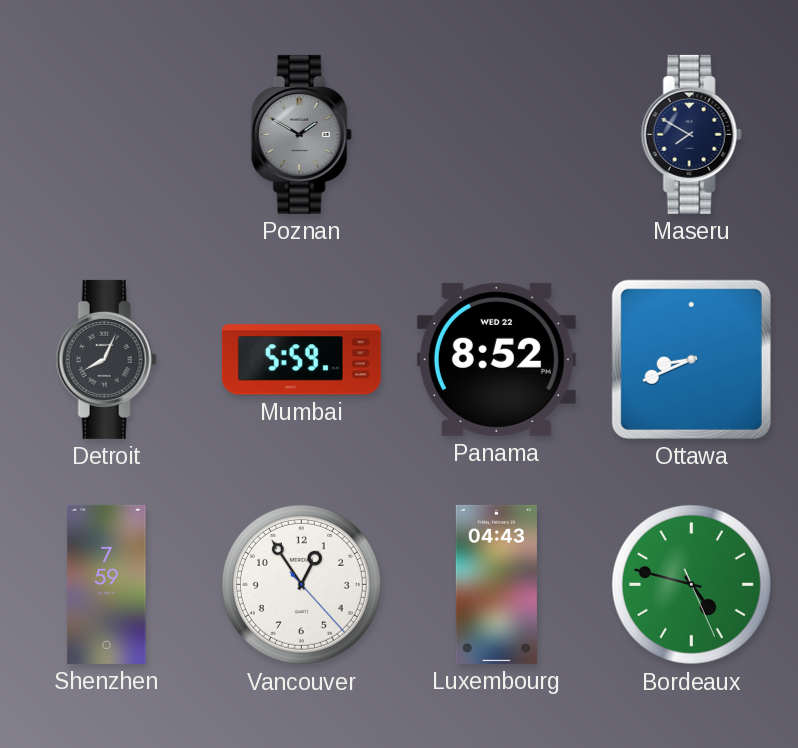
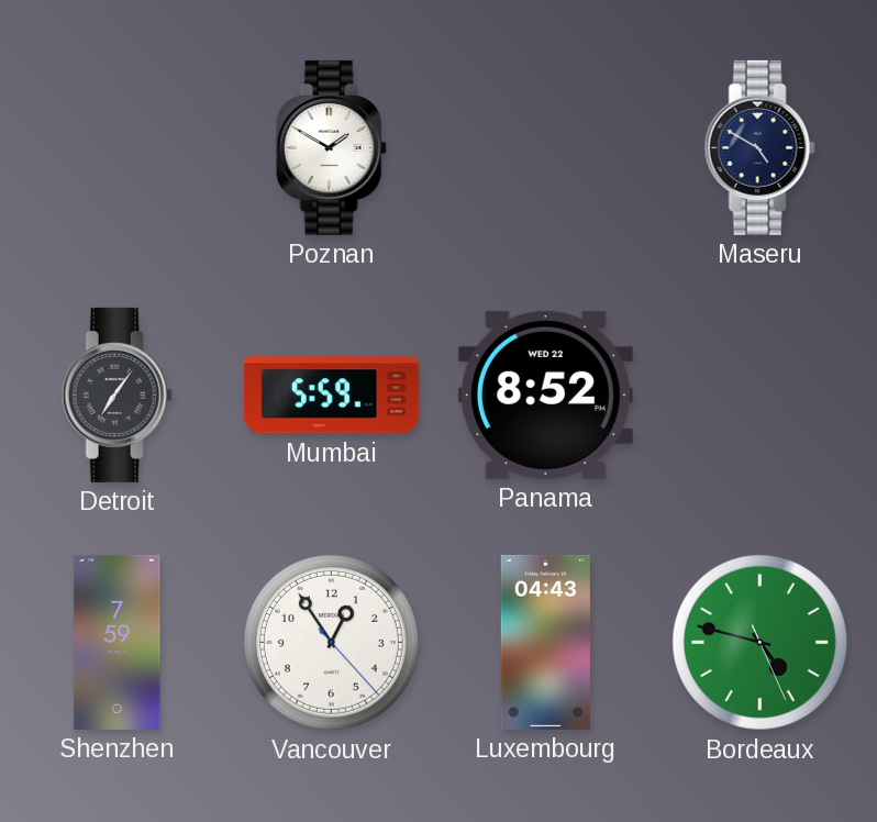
Poznan dial: grey -> white
Maseru: 7:50 -> 4:50
Detroit: 8:04 -> 7:06
Ottawa: 8:41 -> none
